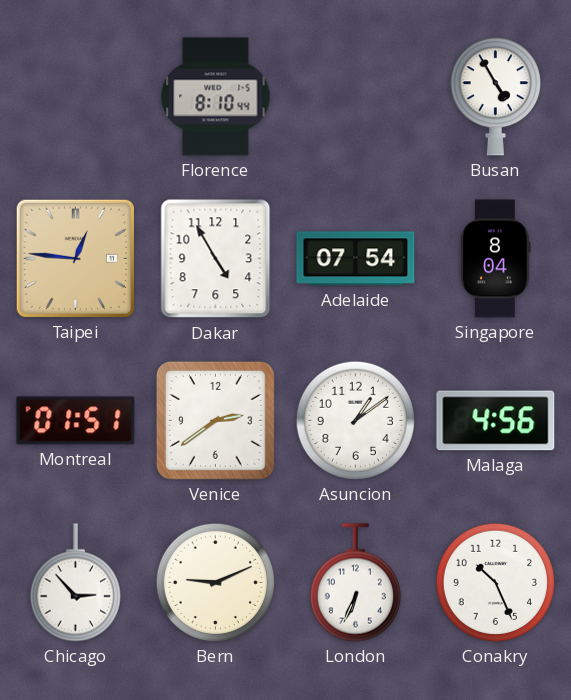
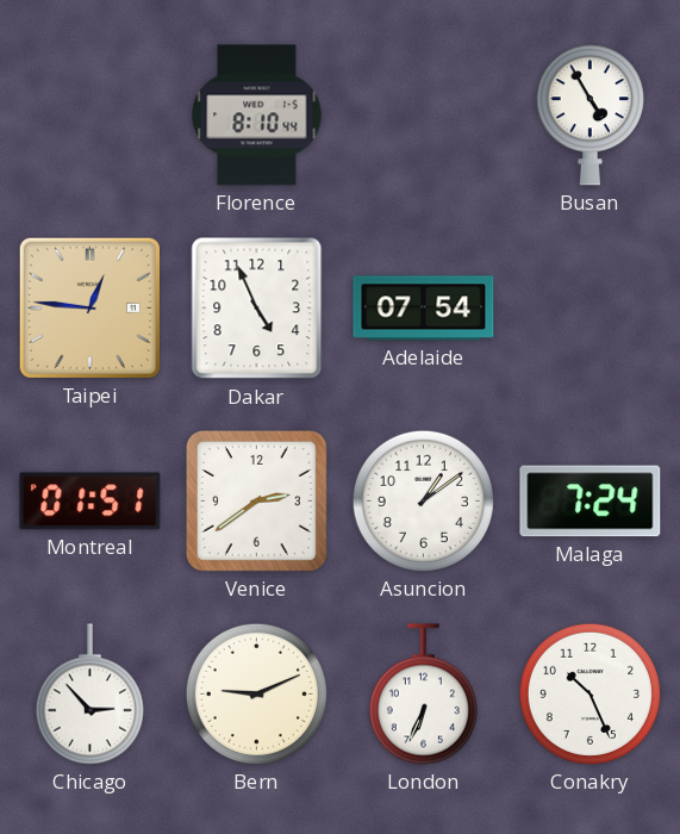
Dakar: 4:55 -> 4:56
Singapore: 8:04 -> none
Malaga: 4:56 -> 7:24
